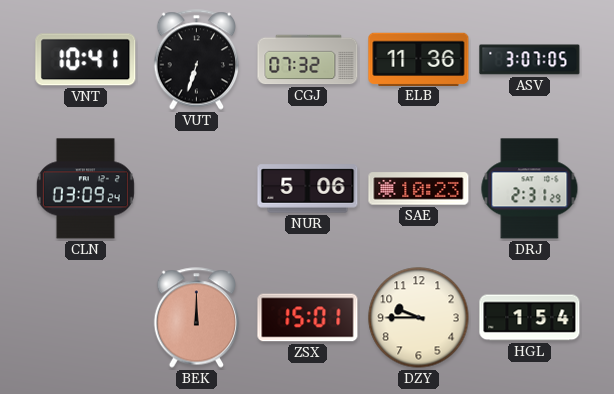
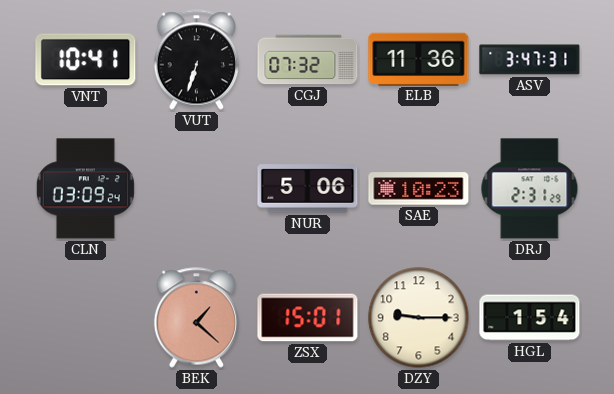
ASV: 3:07 -> 3:47
BEK: 12:00 -> 1:22
DZY: 9:45 -> 9:15
